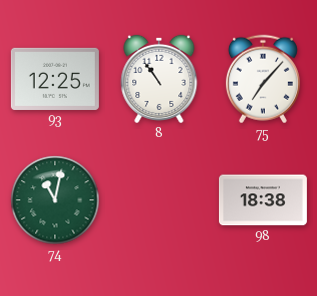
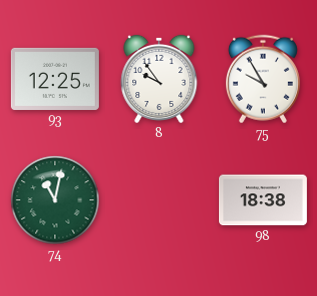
8: 10:54 -> 9:54
75: 7:07 -> 9:55
